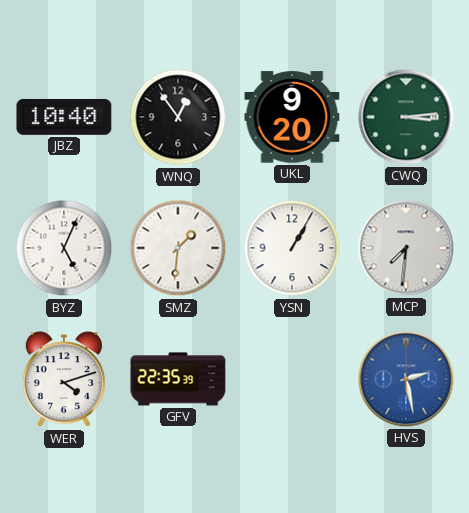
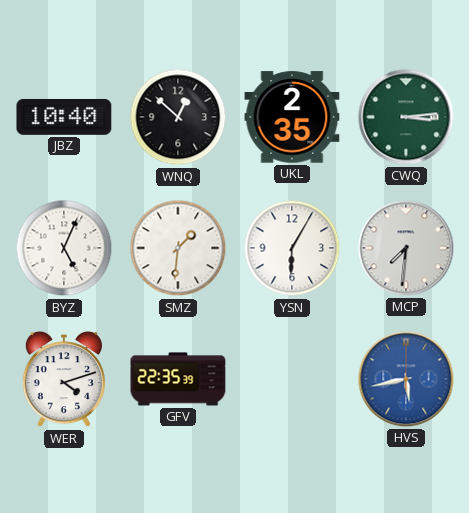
WNQ: 12:54 -> 12:52
UKL: 9:20 -> 2:35
YSN: 1:05 -> 6:05
HVS: 2:28 -> 5:43
